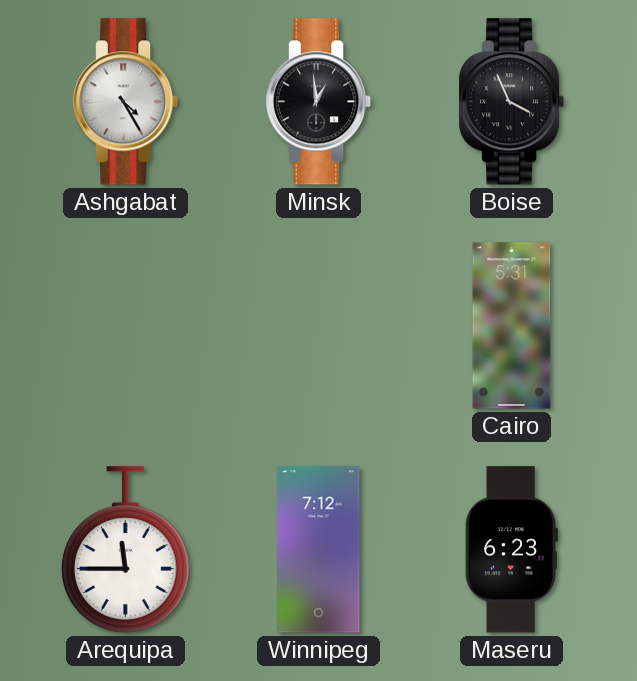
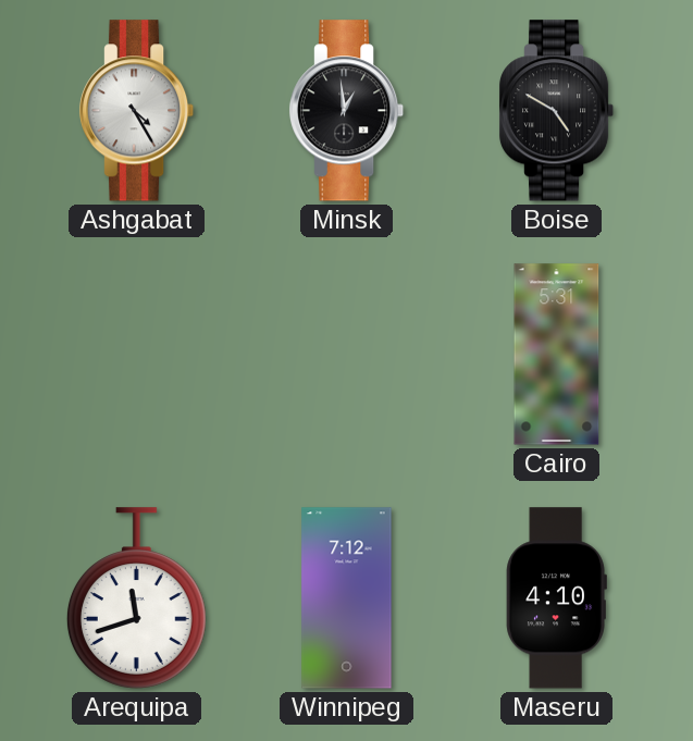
Boise: 3:56 -> 4:50
Arequipa: 11:45 -> 11:42
Maseru: 6:23 -> 4:10
